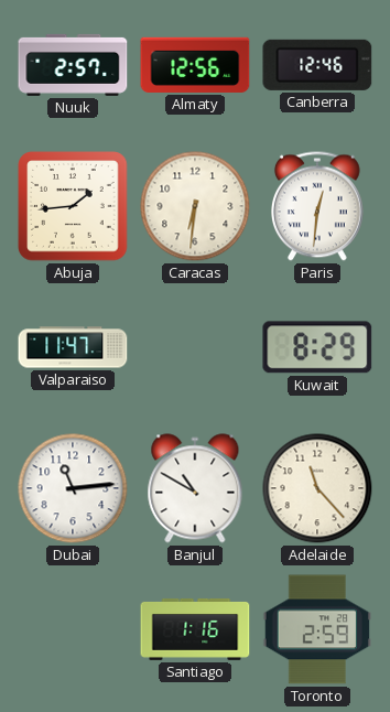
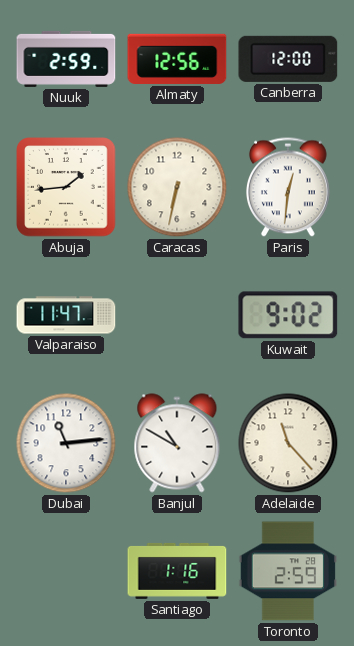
Nuuk: 2:57 -> 2:59
Canberra: 12:46 -> 12:00
Caracas: 6:31 -> 6:32
Kuwait: 8:29 -> 9:02
